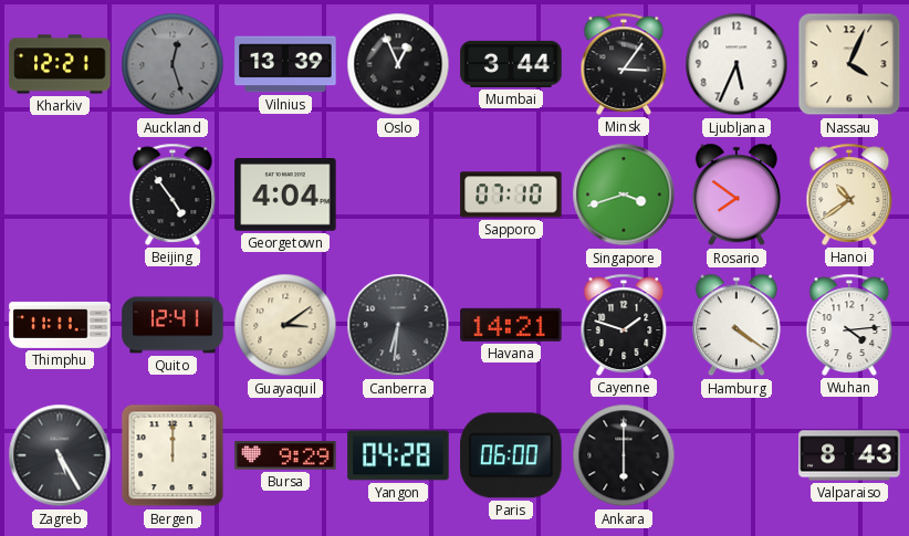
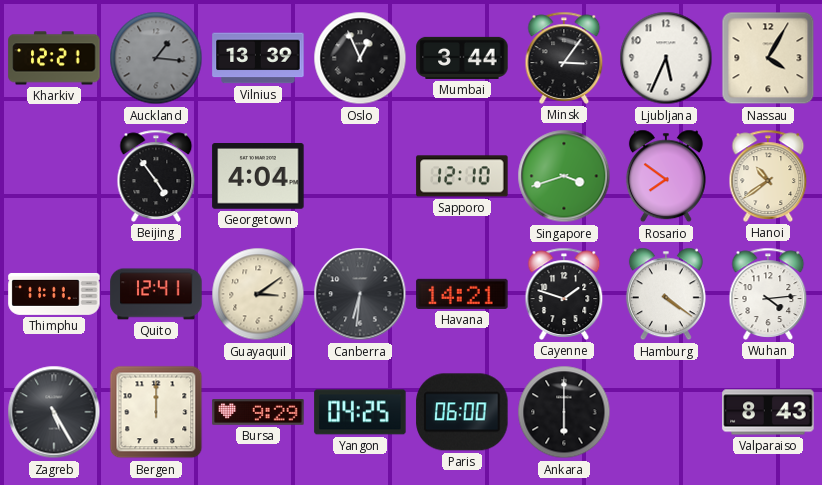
Auckland: 12:27 -> 1:16
Nassau: 4:04 -> 4:05
Sapporo: 07:10 -> 12:10
Yangon: 04:28 -> 04:25
